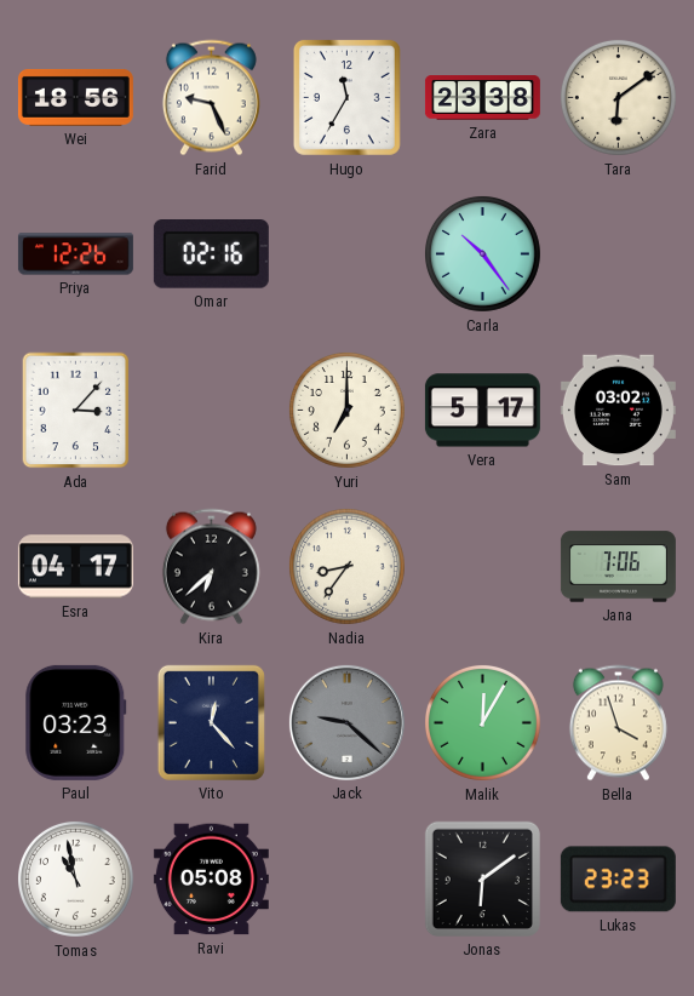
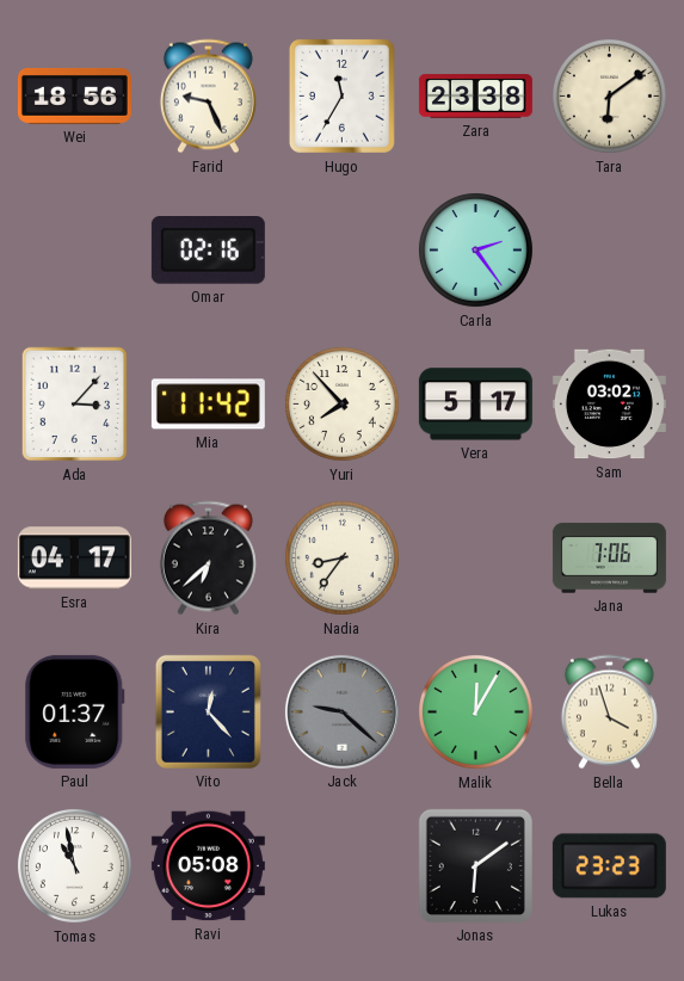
Priya: 12:26 -> none
Carla: 10:24 -> 2:24
Mia: none -> 11:42
Yuri: 7:00 -> 7:53
Paul: 03:23 -> 01:37
